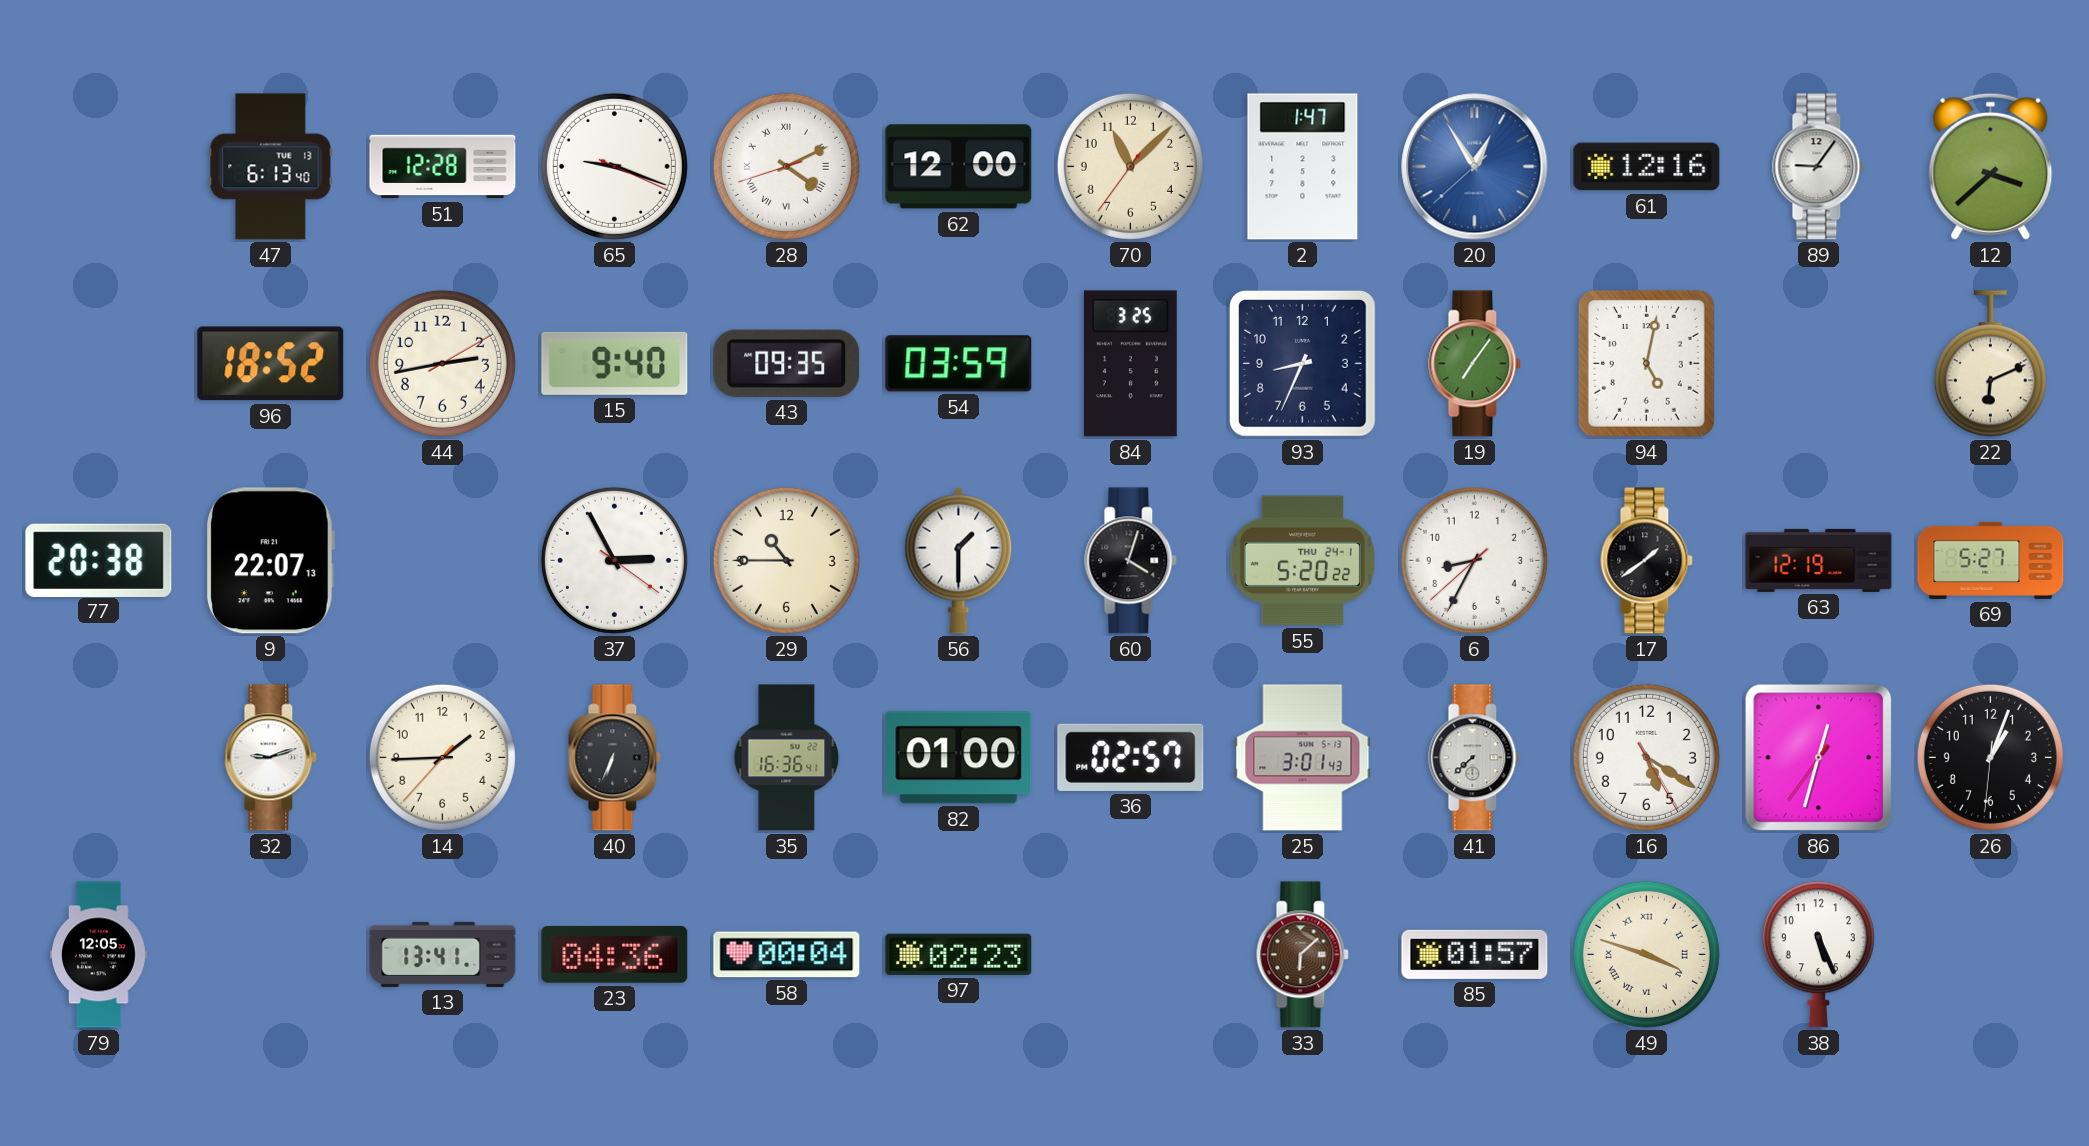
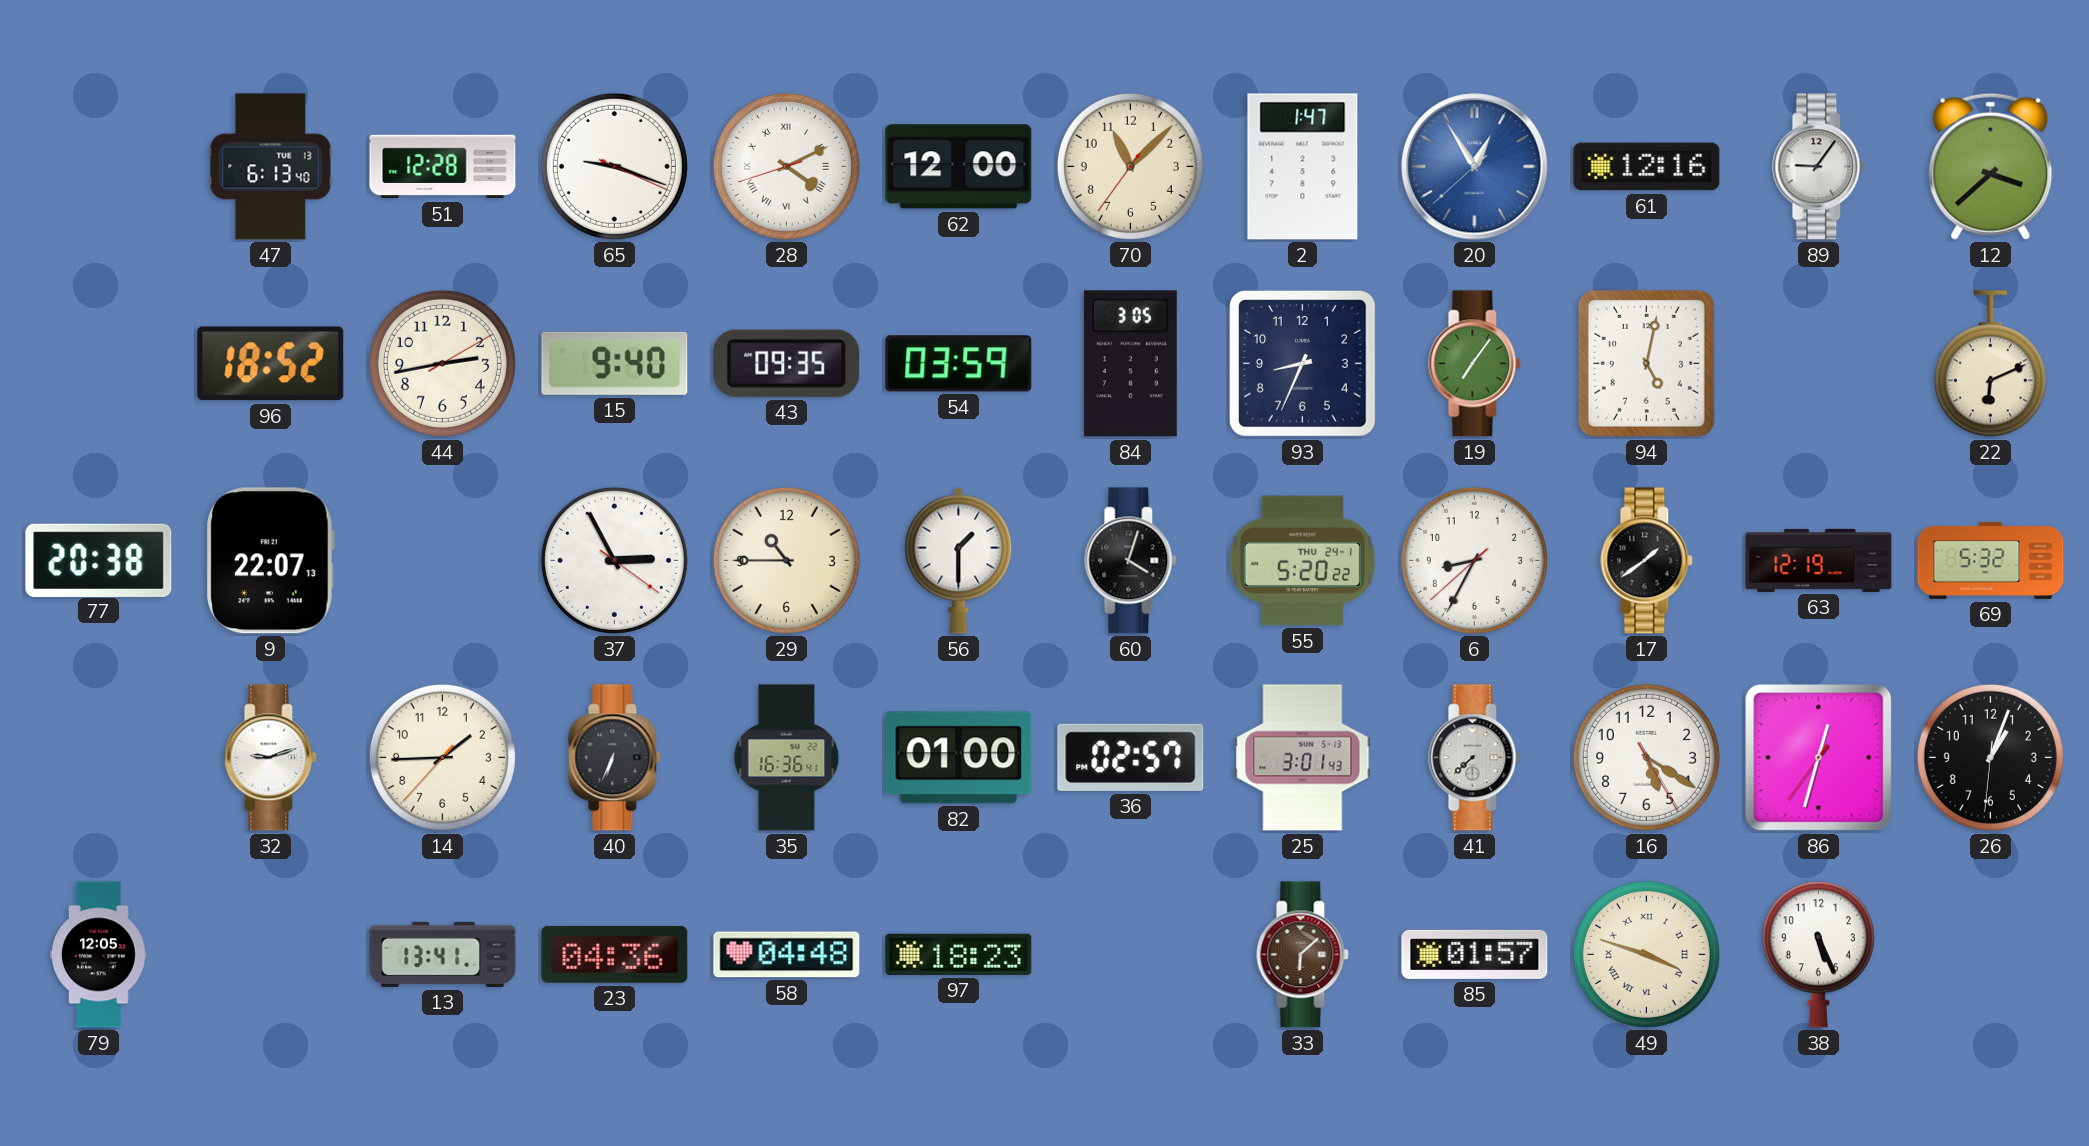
84: 3:25 -> 3:05
69: 5:27 -> 5:32
58: 00:04 -> 04:48
97: 02:23 -> 18:23
